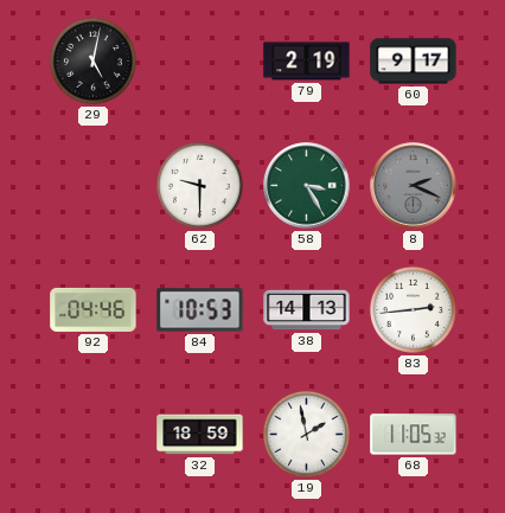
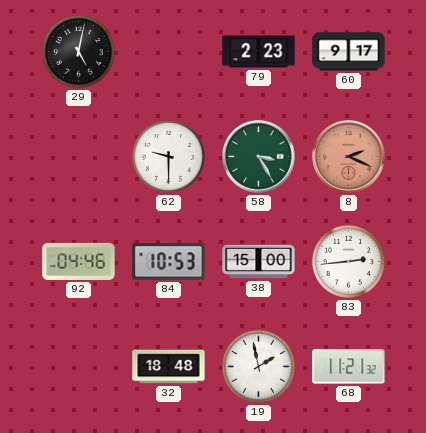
79: 2:19 -> 2:23
8 dial: grey -> salmon
38: 14:13 -> 15:00
32: 18:59 -> 18:48
68: 11:05 -> 11:21
